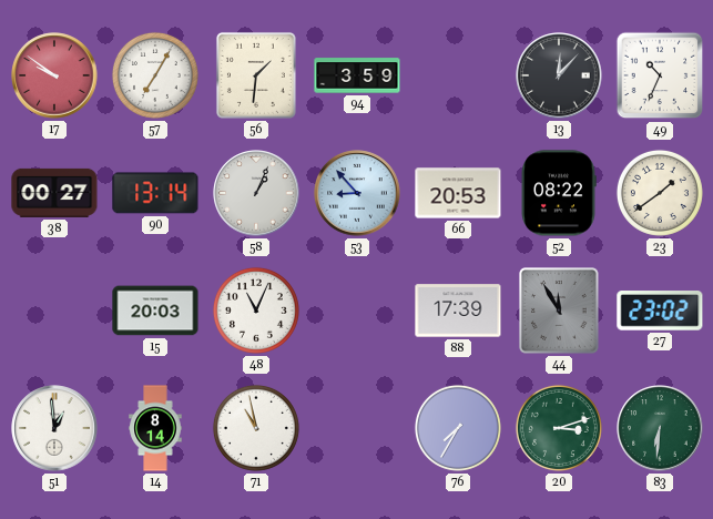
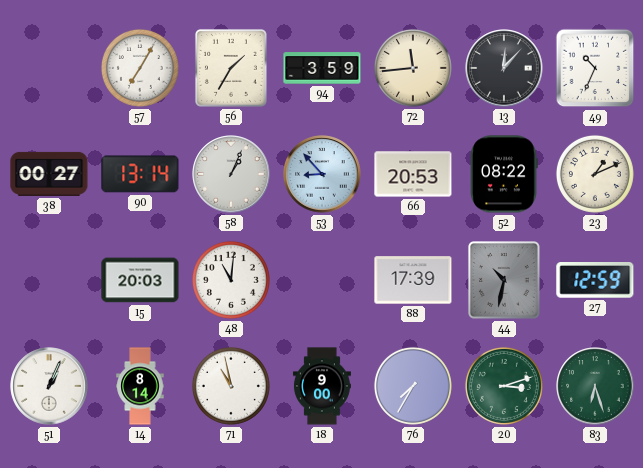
17: 9:51 -> none
56: 1:31 -> 1:35
72: none -> 11:44
23: 1:39 -> 1:11
48: 11:04 -> 11:01
44: 11:55 -> 10:32
27: 23:02 -> 12:59
51: 12:59 -> 1:04
18: none -> 9:00
83: 6:31 -> 6:27
